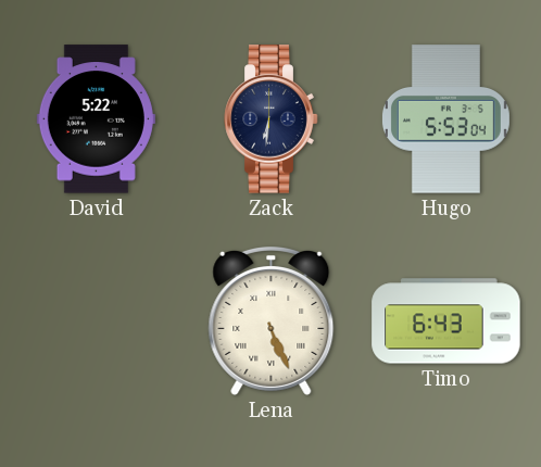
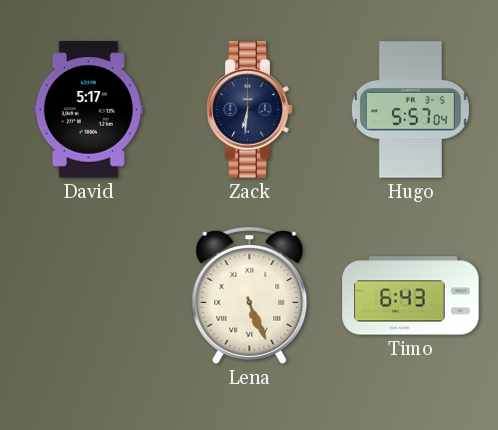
David: 5:22 -> 5:17
Hugo: 5:53 -> 5:57
